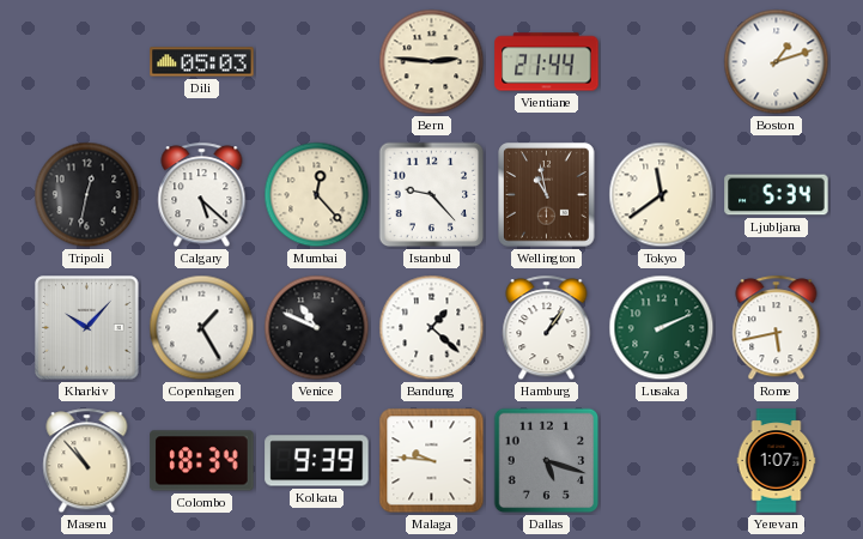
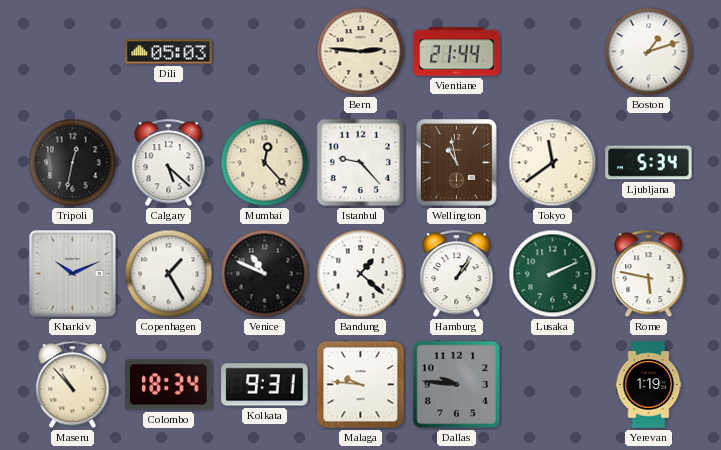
Kharkiv: 10:07 -> 10:11
Rome: 5:43 -> 5:47
Kolkata: 9:39 -> 9:31
Dallas: 5:18 -> 9:46
Yerevan: 1:07 -> 1:19
